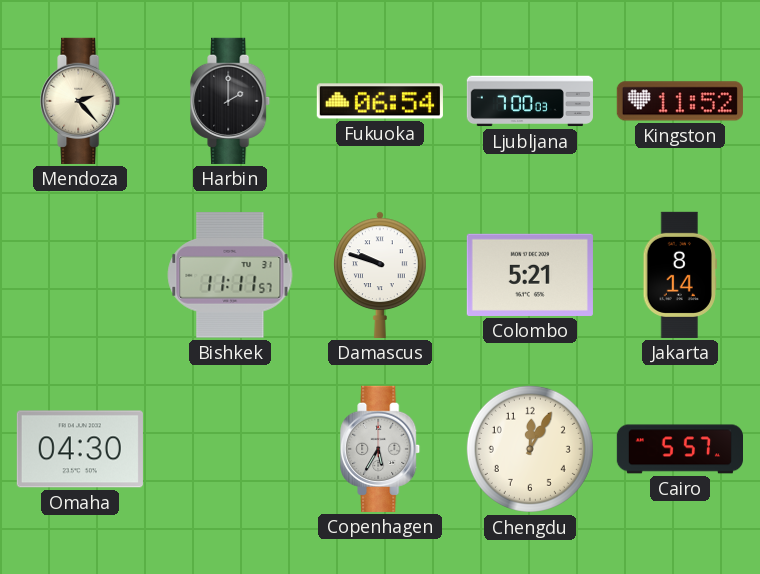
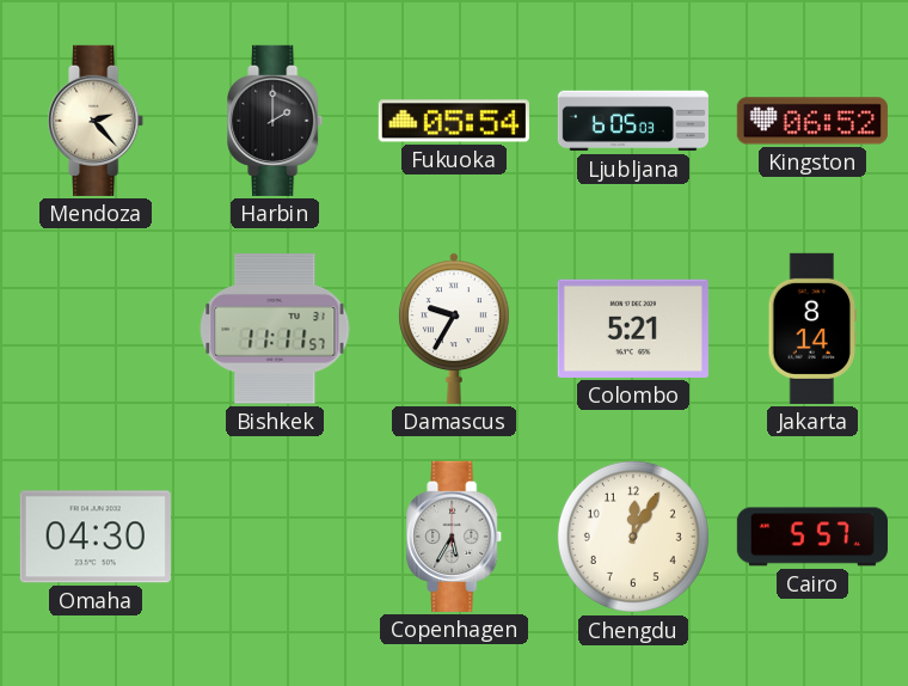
Fukuoka: 06:54 -> 05:54
Ljubljana: 7:00 -> 6:05
Kingston: 11:52 -> 06:52
Damascus: 9:48 -> 9:35
